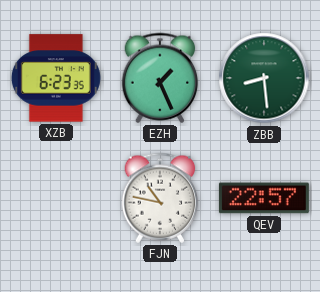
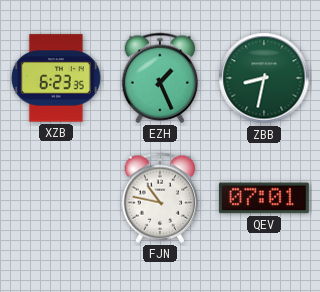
ZBB: 8:29 -> 8:32
QEV: 22:57 -> 07:01
